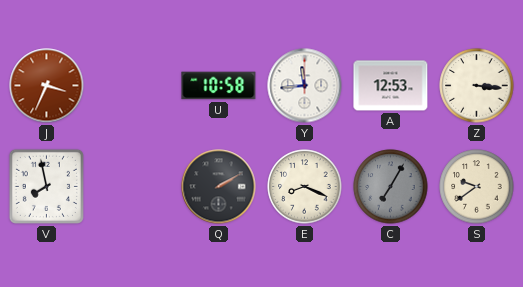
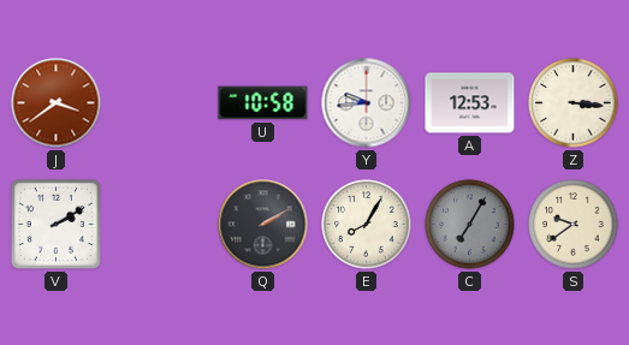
J: 3:34 -> 3:39
Y: 11:44 -> 9:44
V: 7:58 -> 2:10
E: 8:19 -> 8:05
